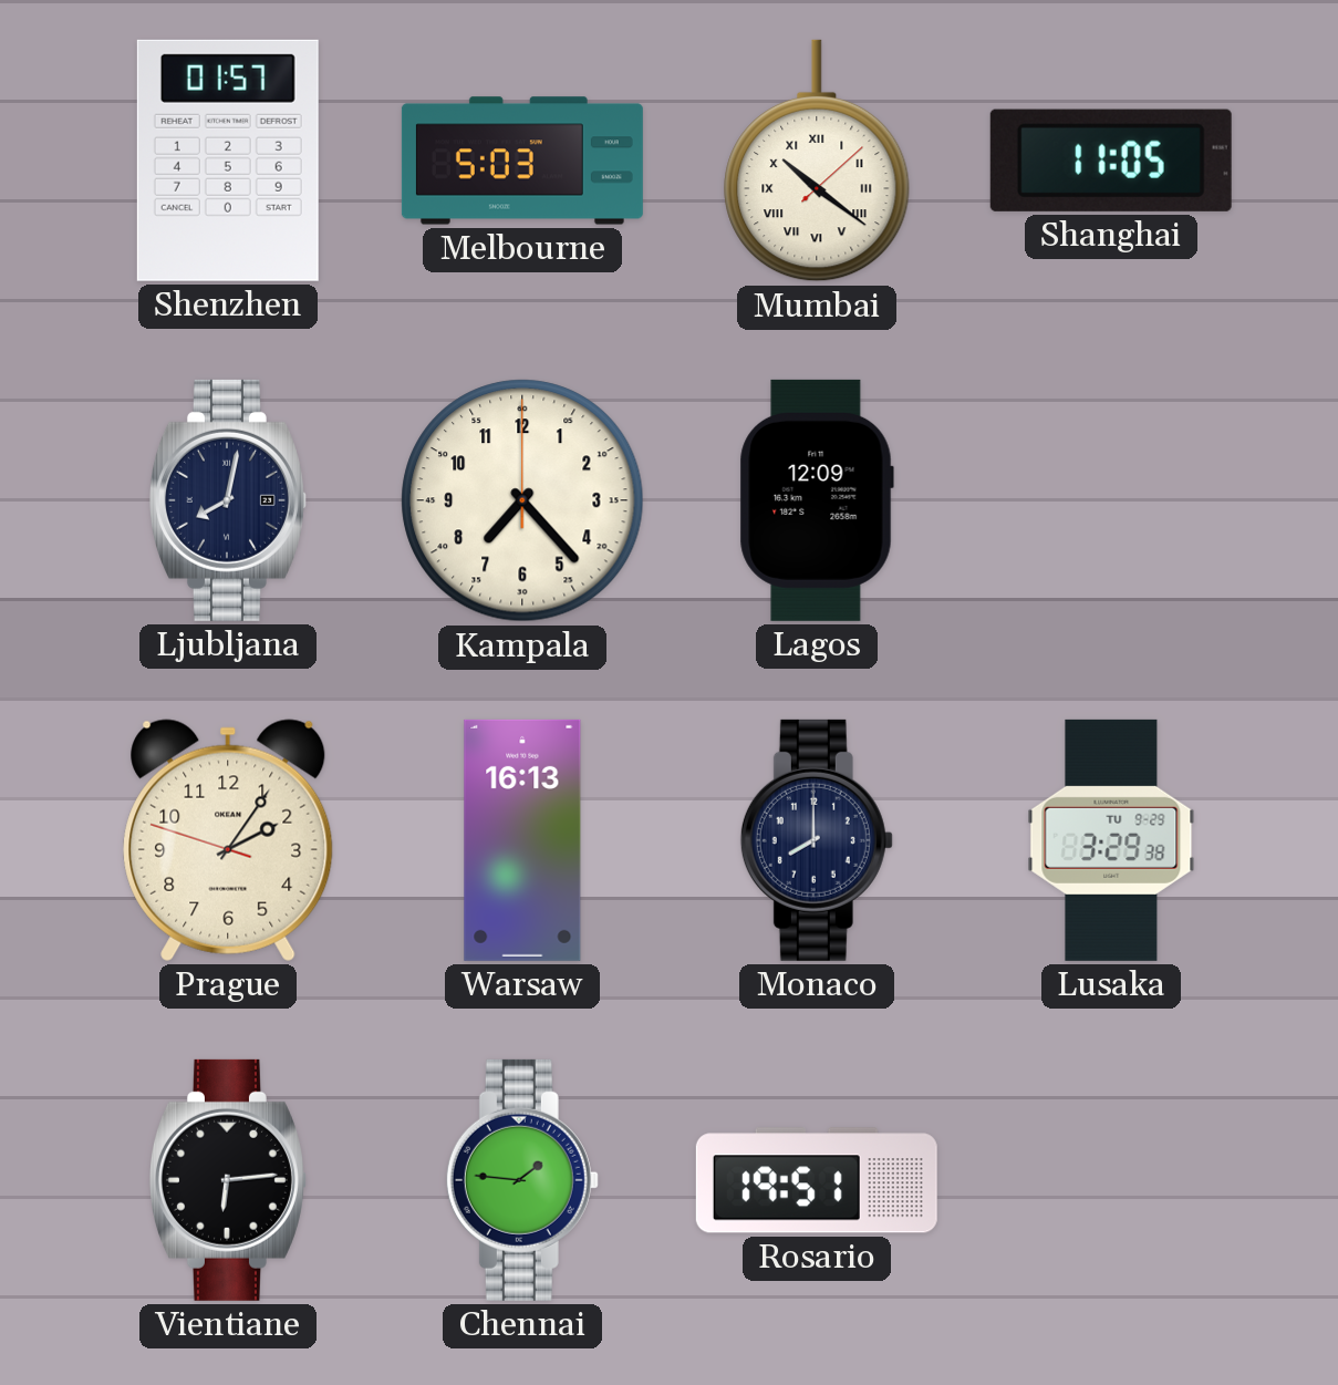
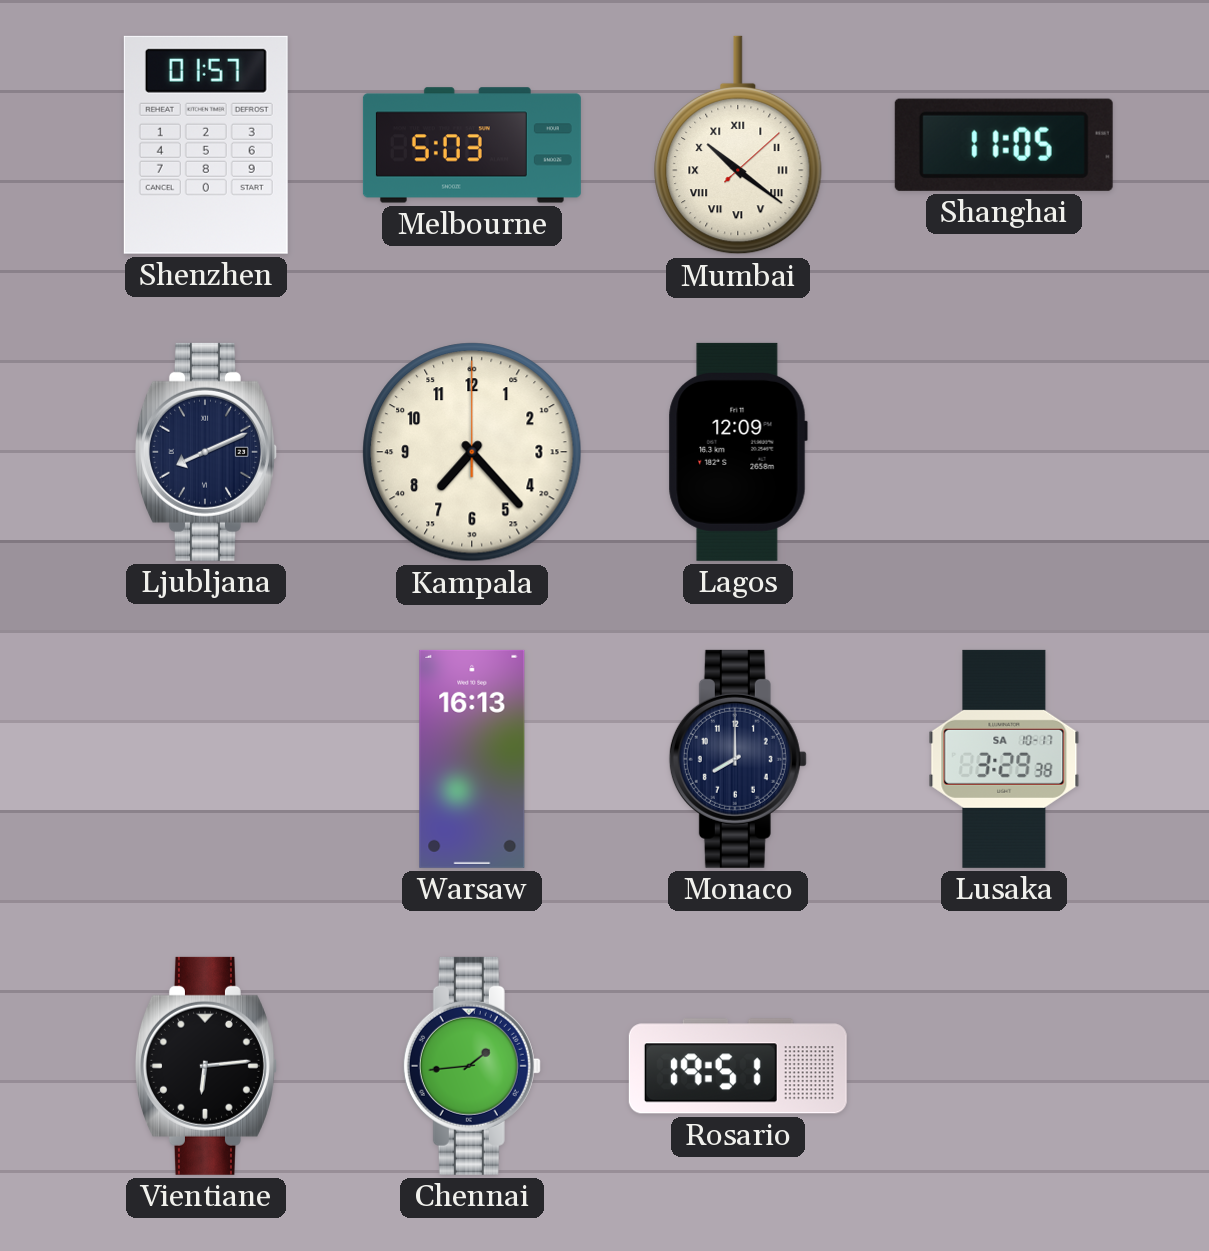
Ljubljana: 8:02 -> 8:11
Prague: 2:05 -> none
Lusaka date: TU 9-29 -> SA 10-17
Chennai: 1:46 -> 1:44
